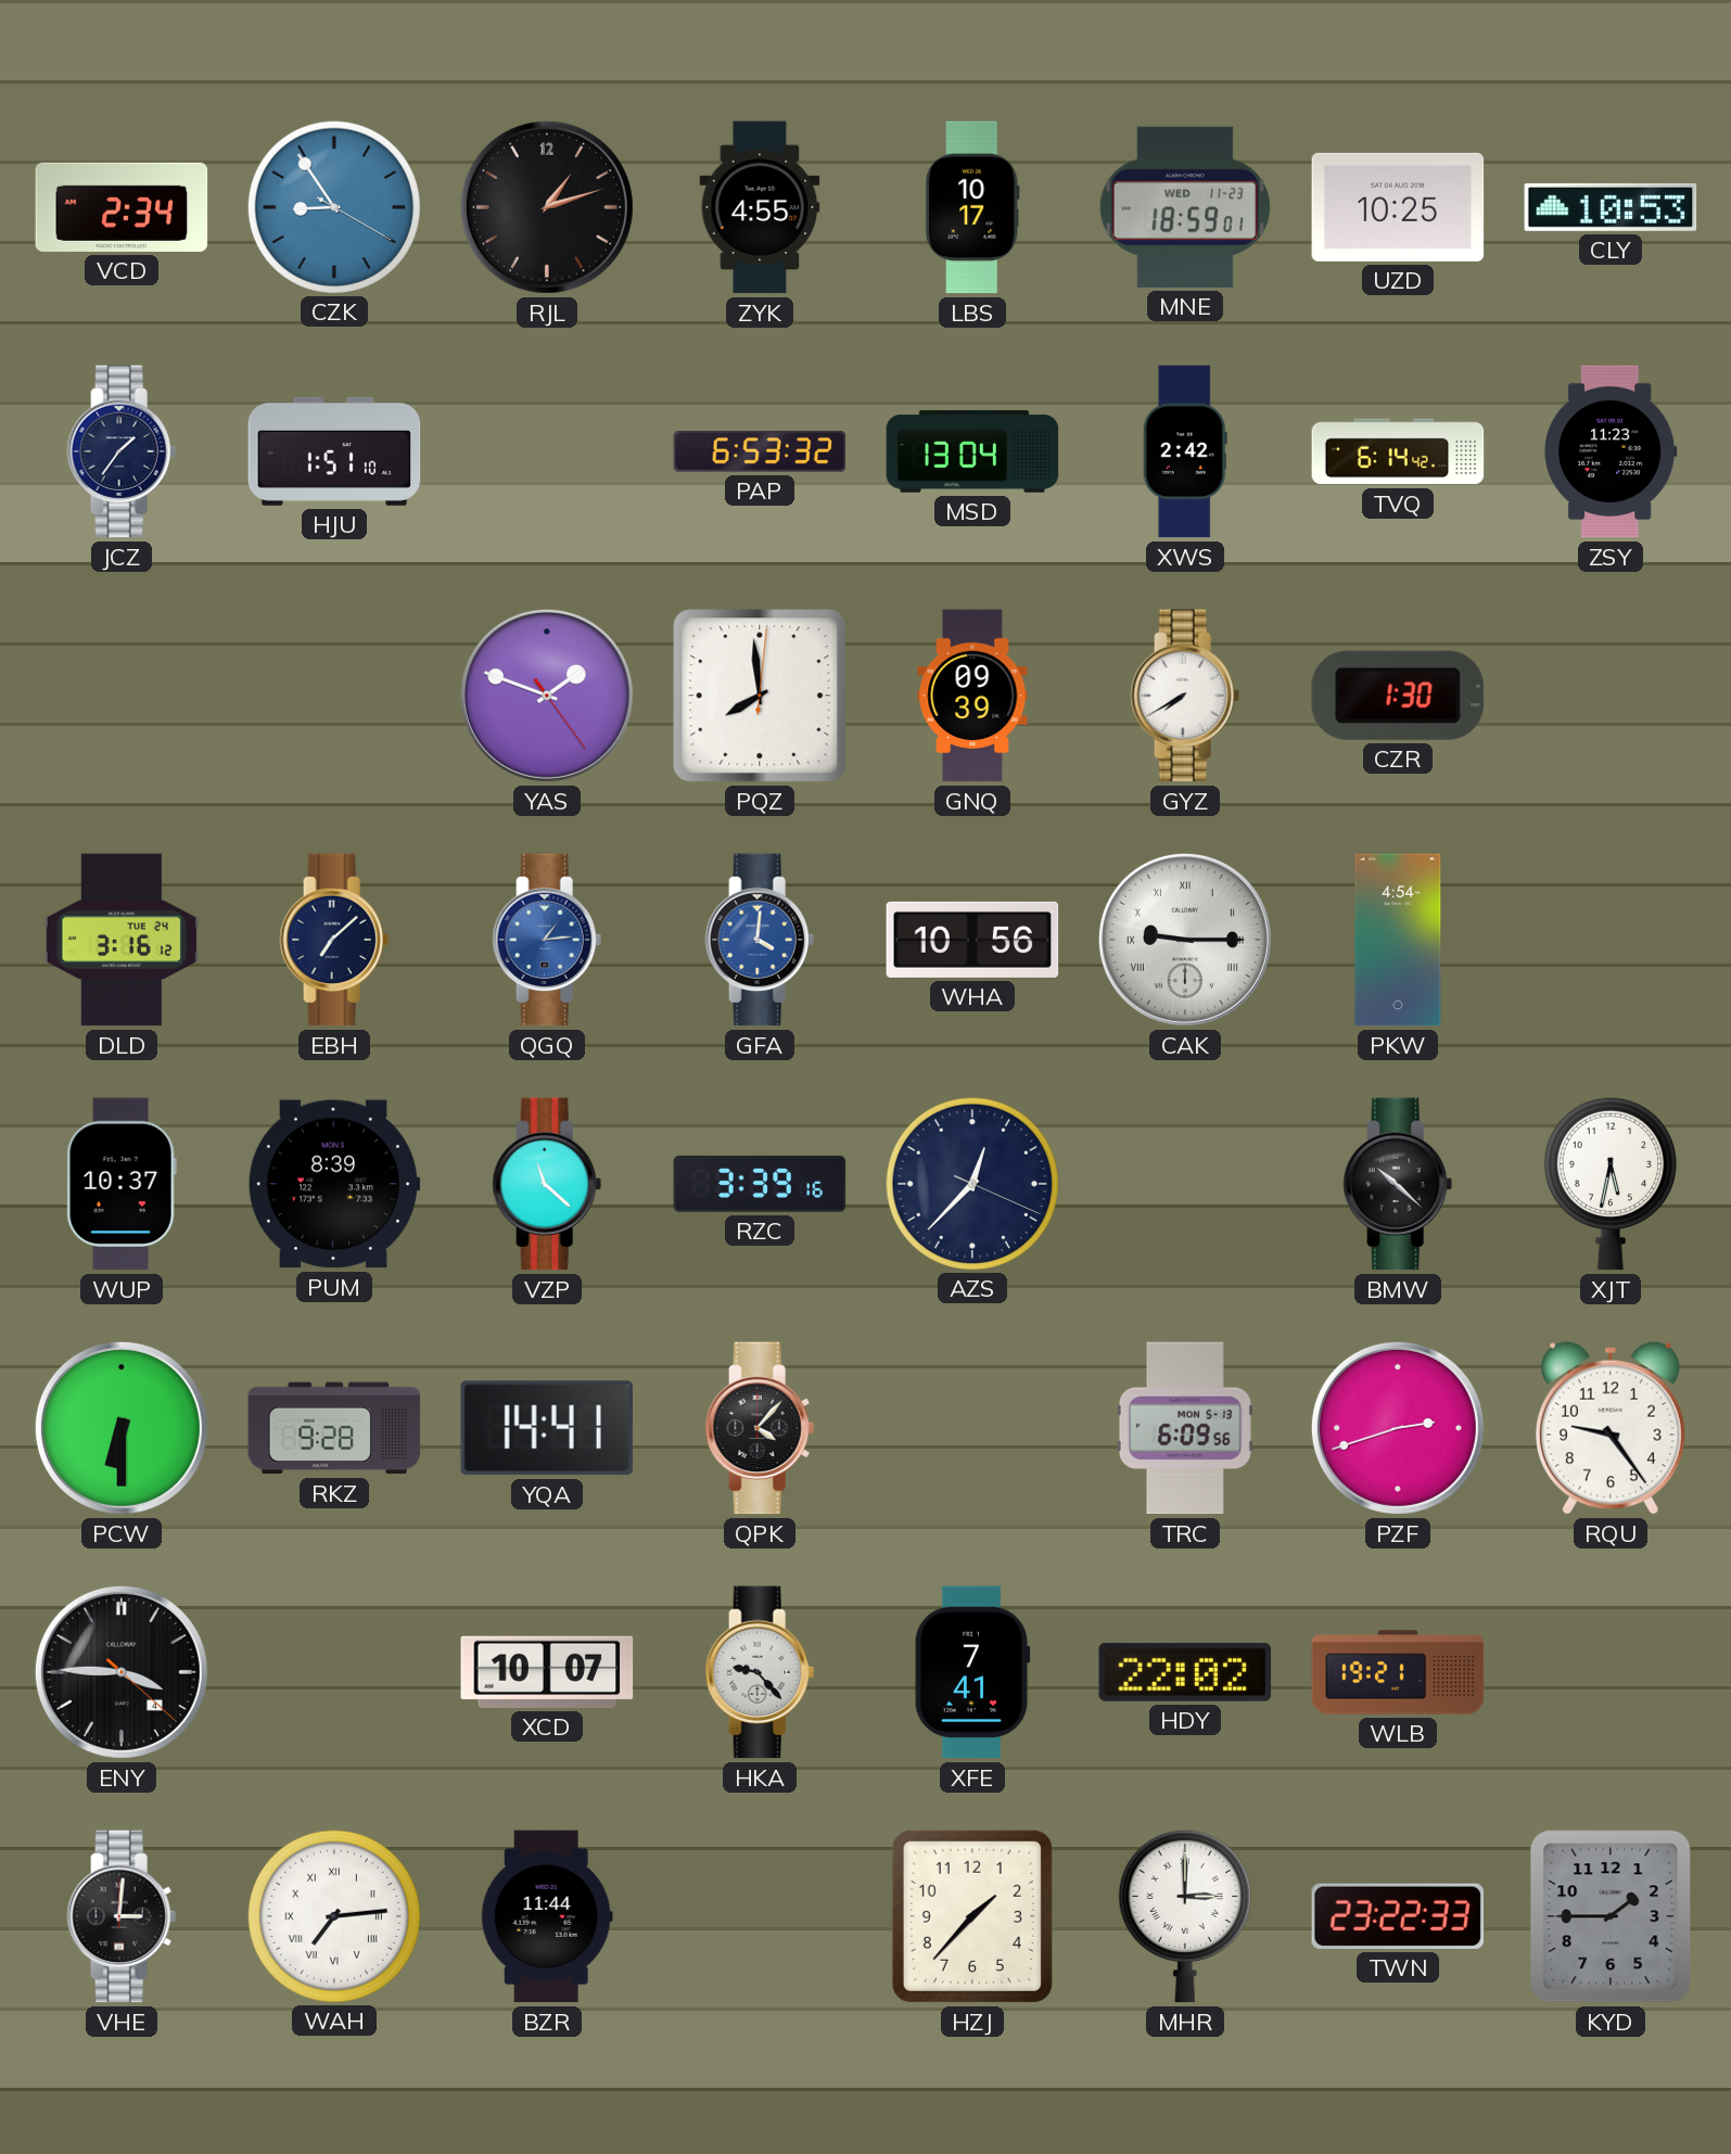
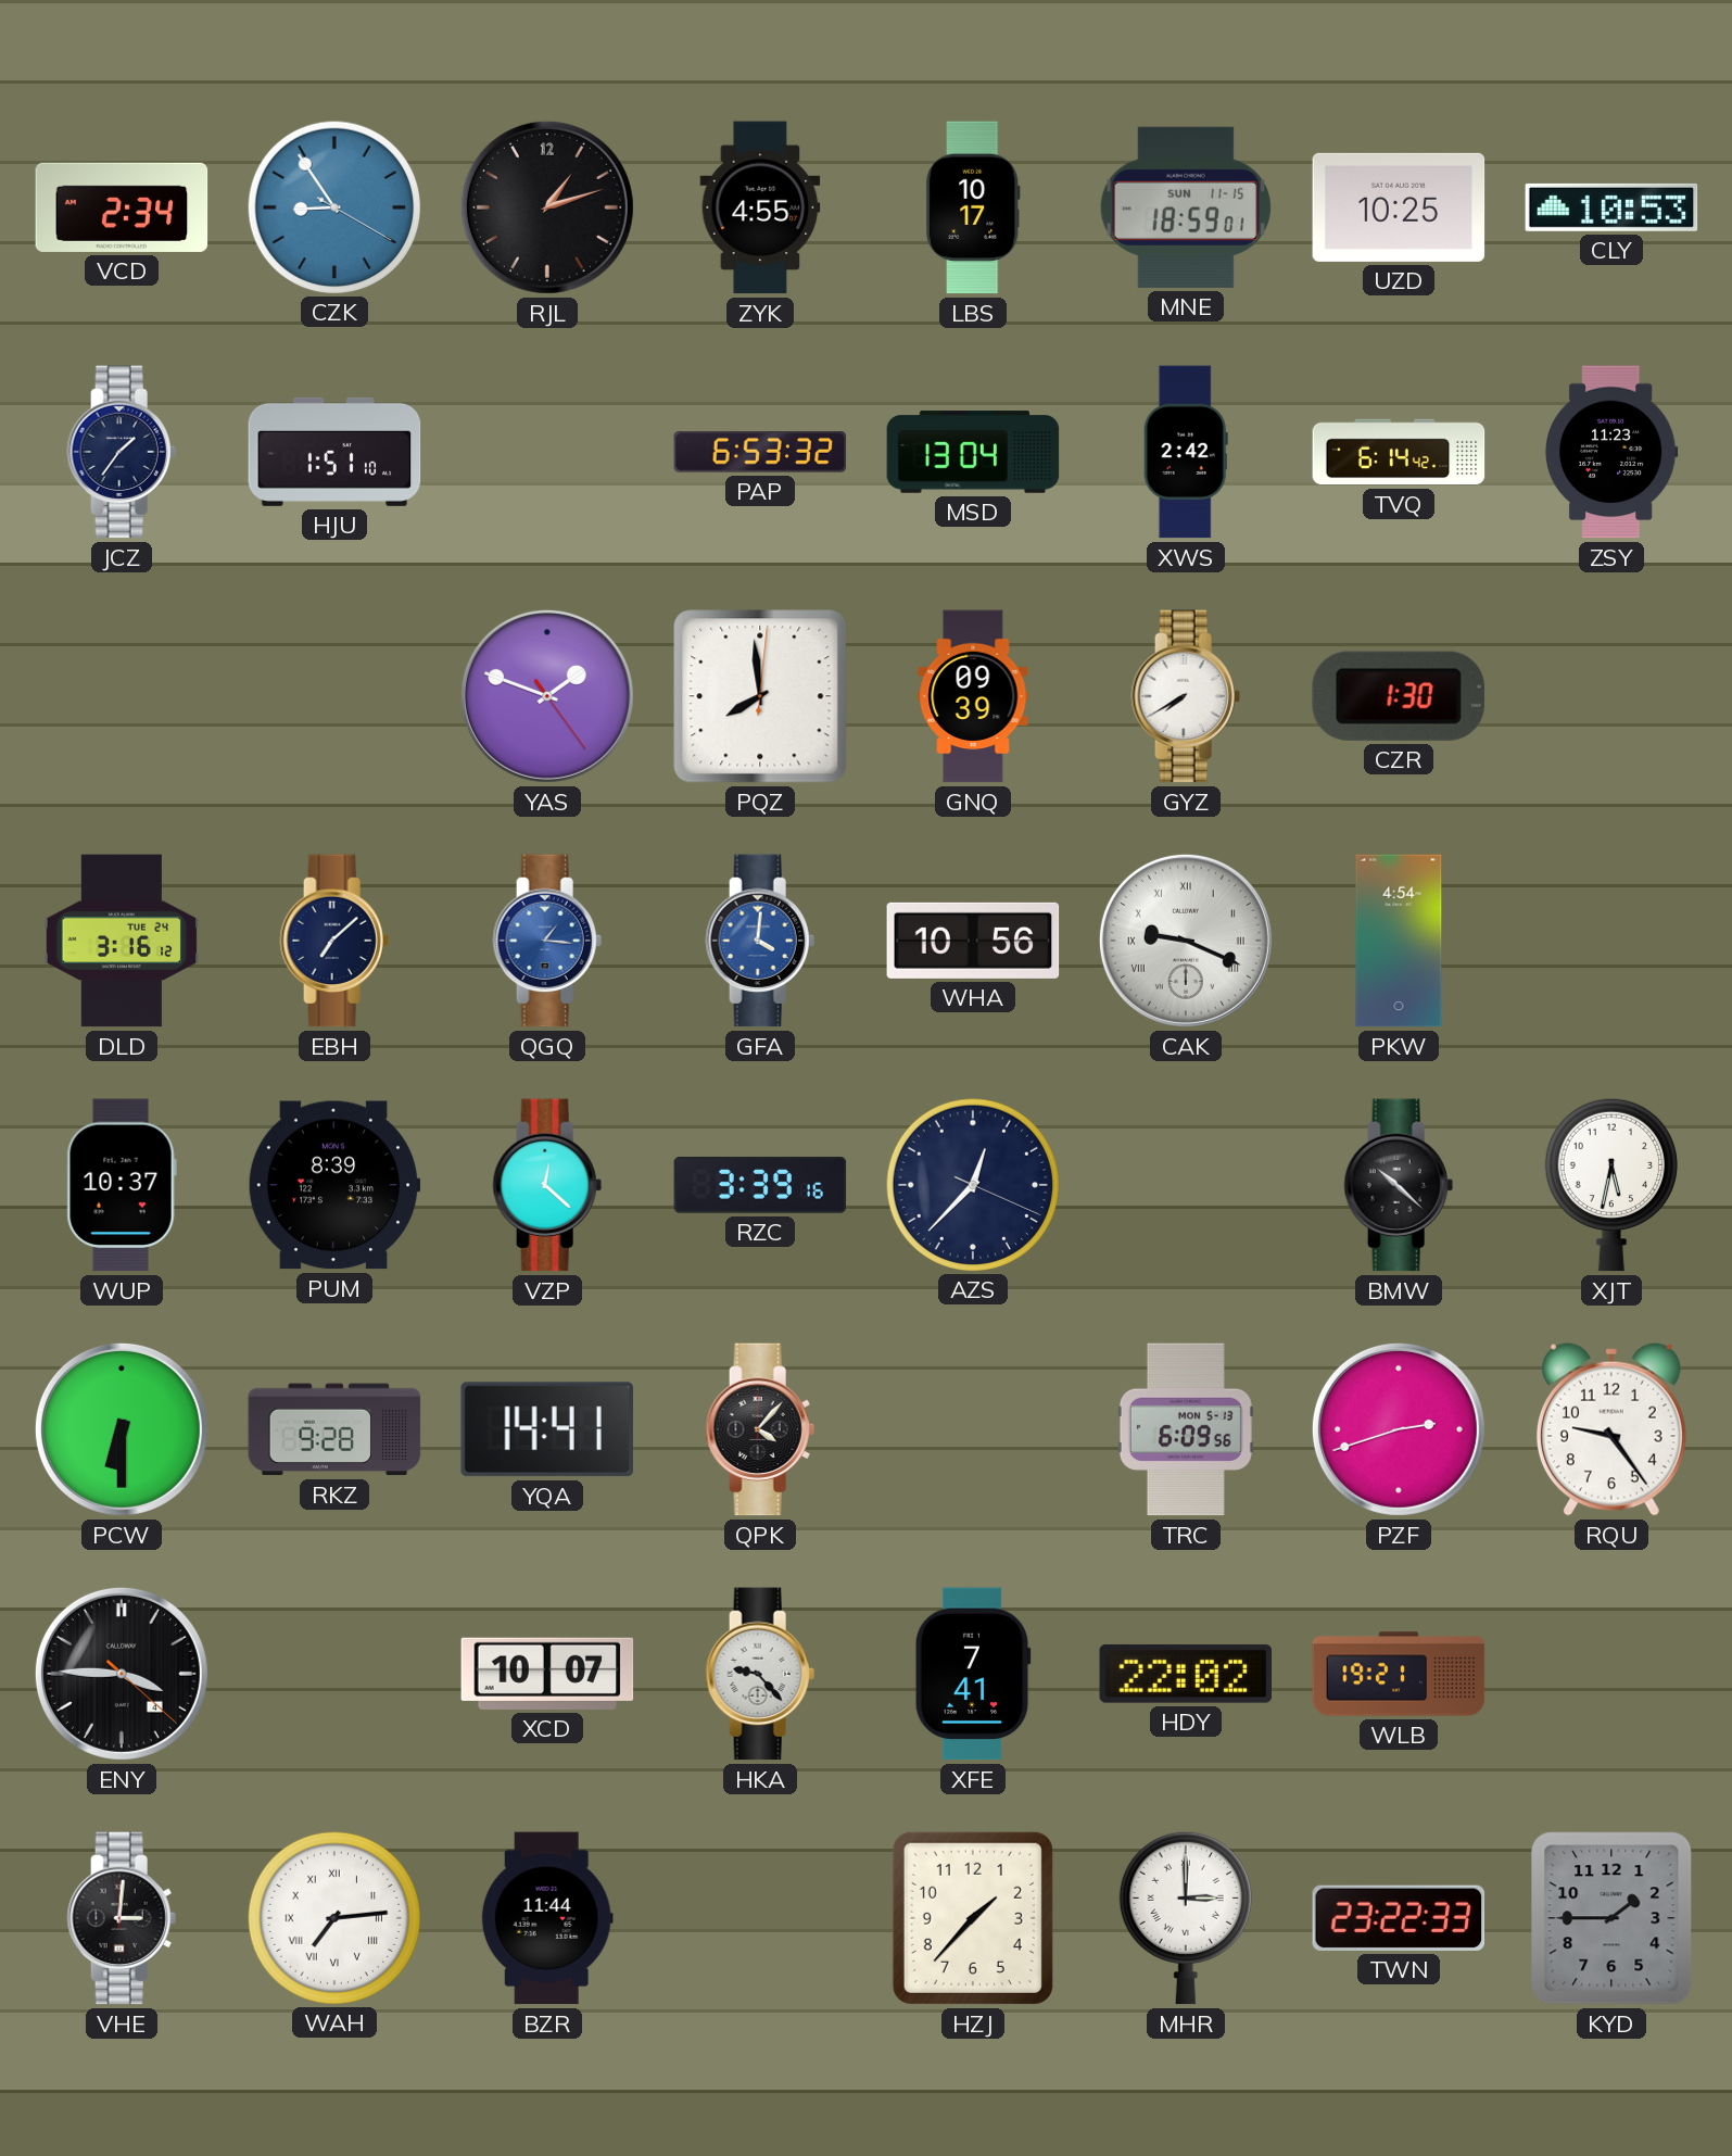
MNE date: WED 11-23 -> SUN 11-15
QGQ: 1:14 -> 1:16
CAK: 9:15 -> 9:19
VZP: 11:22 -> 12:22
